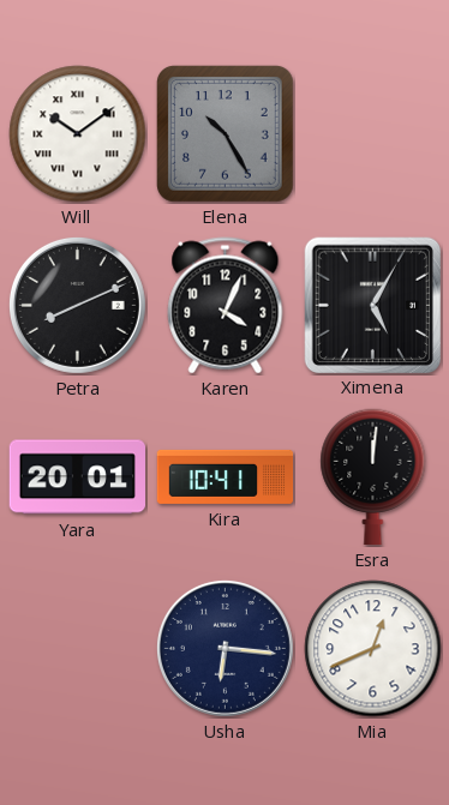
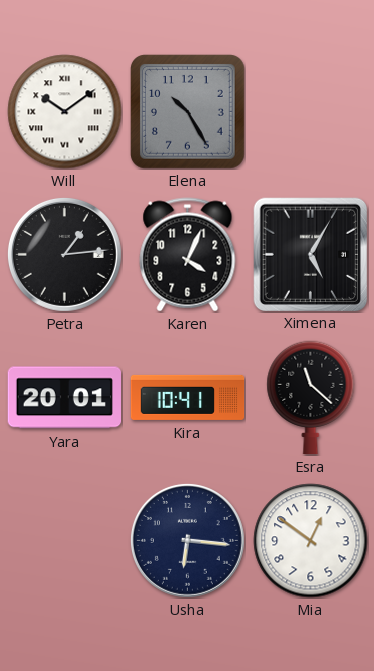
Petra: 8:11 -> 1:14
Esra: 12:01 -> 11:22
Mia: 12:41 -> 12:51
